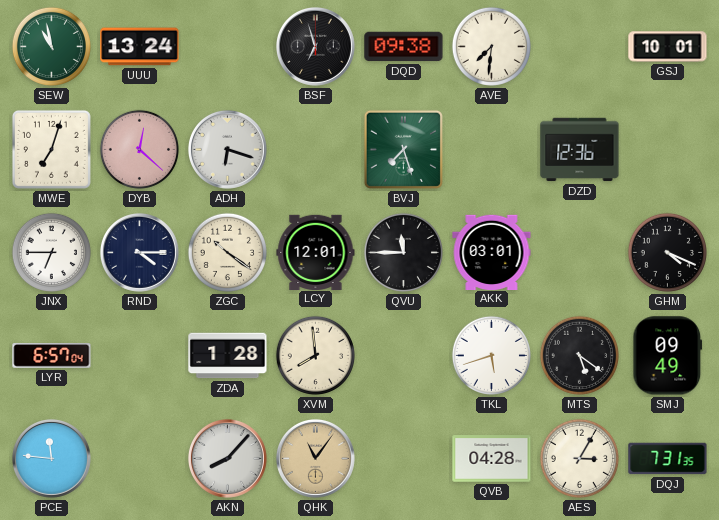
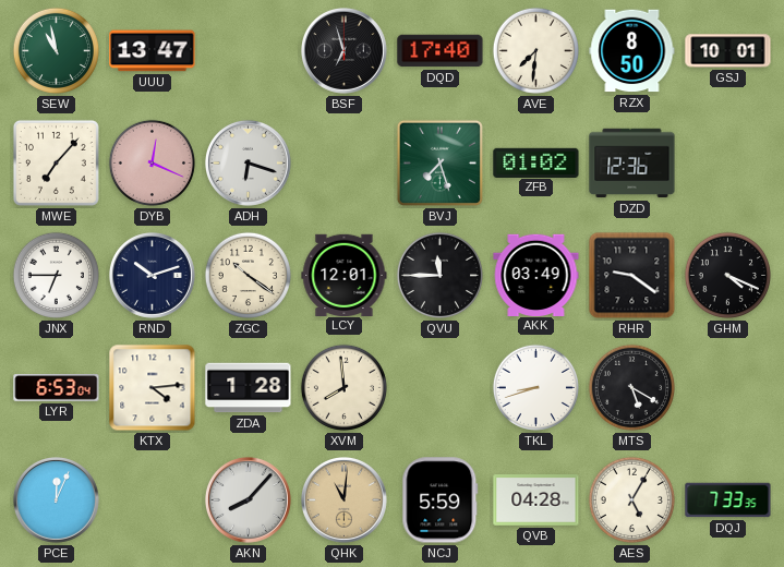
UUU: 13:24 -> 13:47
DQD: 09:38 -> 17:40
RZX: none -> 8:50
MWE: 7:03 -> 7:07
DYB: 12:22 -> 12:19
ZFB: none -> 01:02
RND: 4:15 -> 10:12
AKK: 03:01 -> 03:49
RHR: none -> 9:21
LYR: 6:57 -> 6:53
KTX: none -> 4:14
TKL: 5:42 -> 8:42
MTS: 5:21 -> 5:20
SMJ: 09:49 -> none
PCE: 11:46 -> 12:04
QHK: 11:06 -> 11:01
NCJ: none -> 5:59
AES: 3:05 -> 5:05
DQJ: 7:31 -> 7:33
